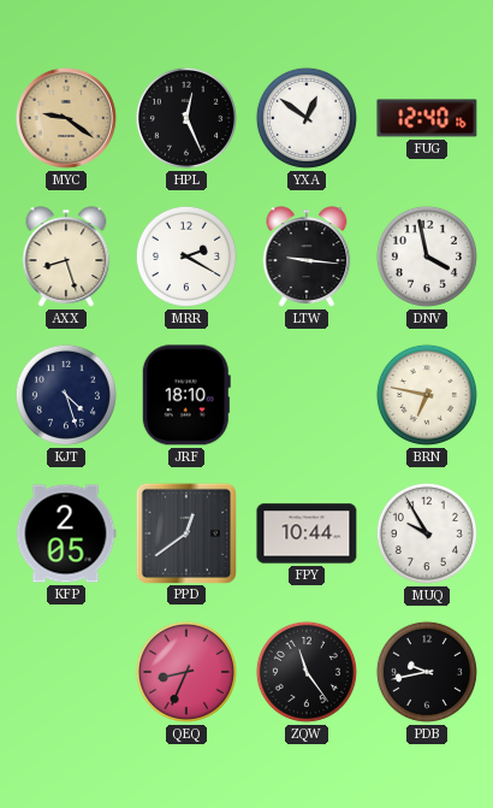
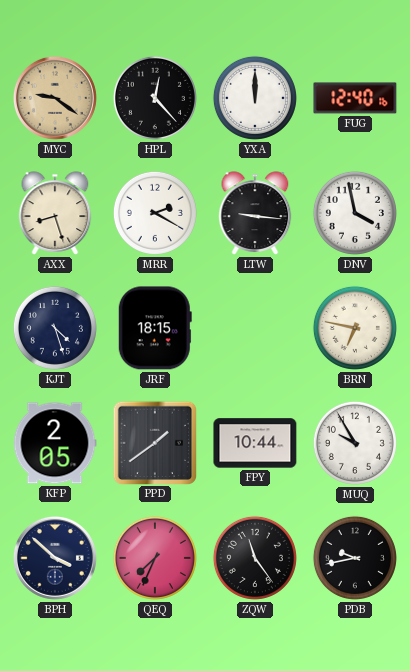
HPL: 12:26 -> 12:23
YXA: 12:51 -> 12:00
JRF: 18:10 -> 18:15
PPD: 12:39 -> 1:39
BPH: none -> 3:52
QEQ: 8:34 -> 7:34
